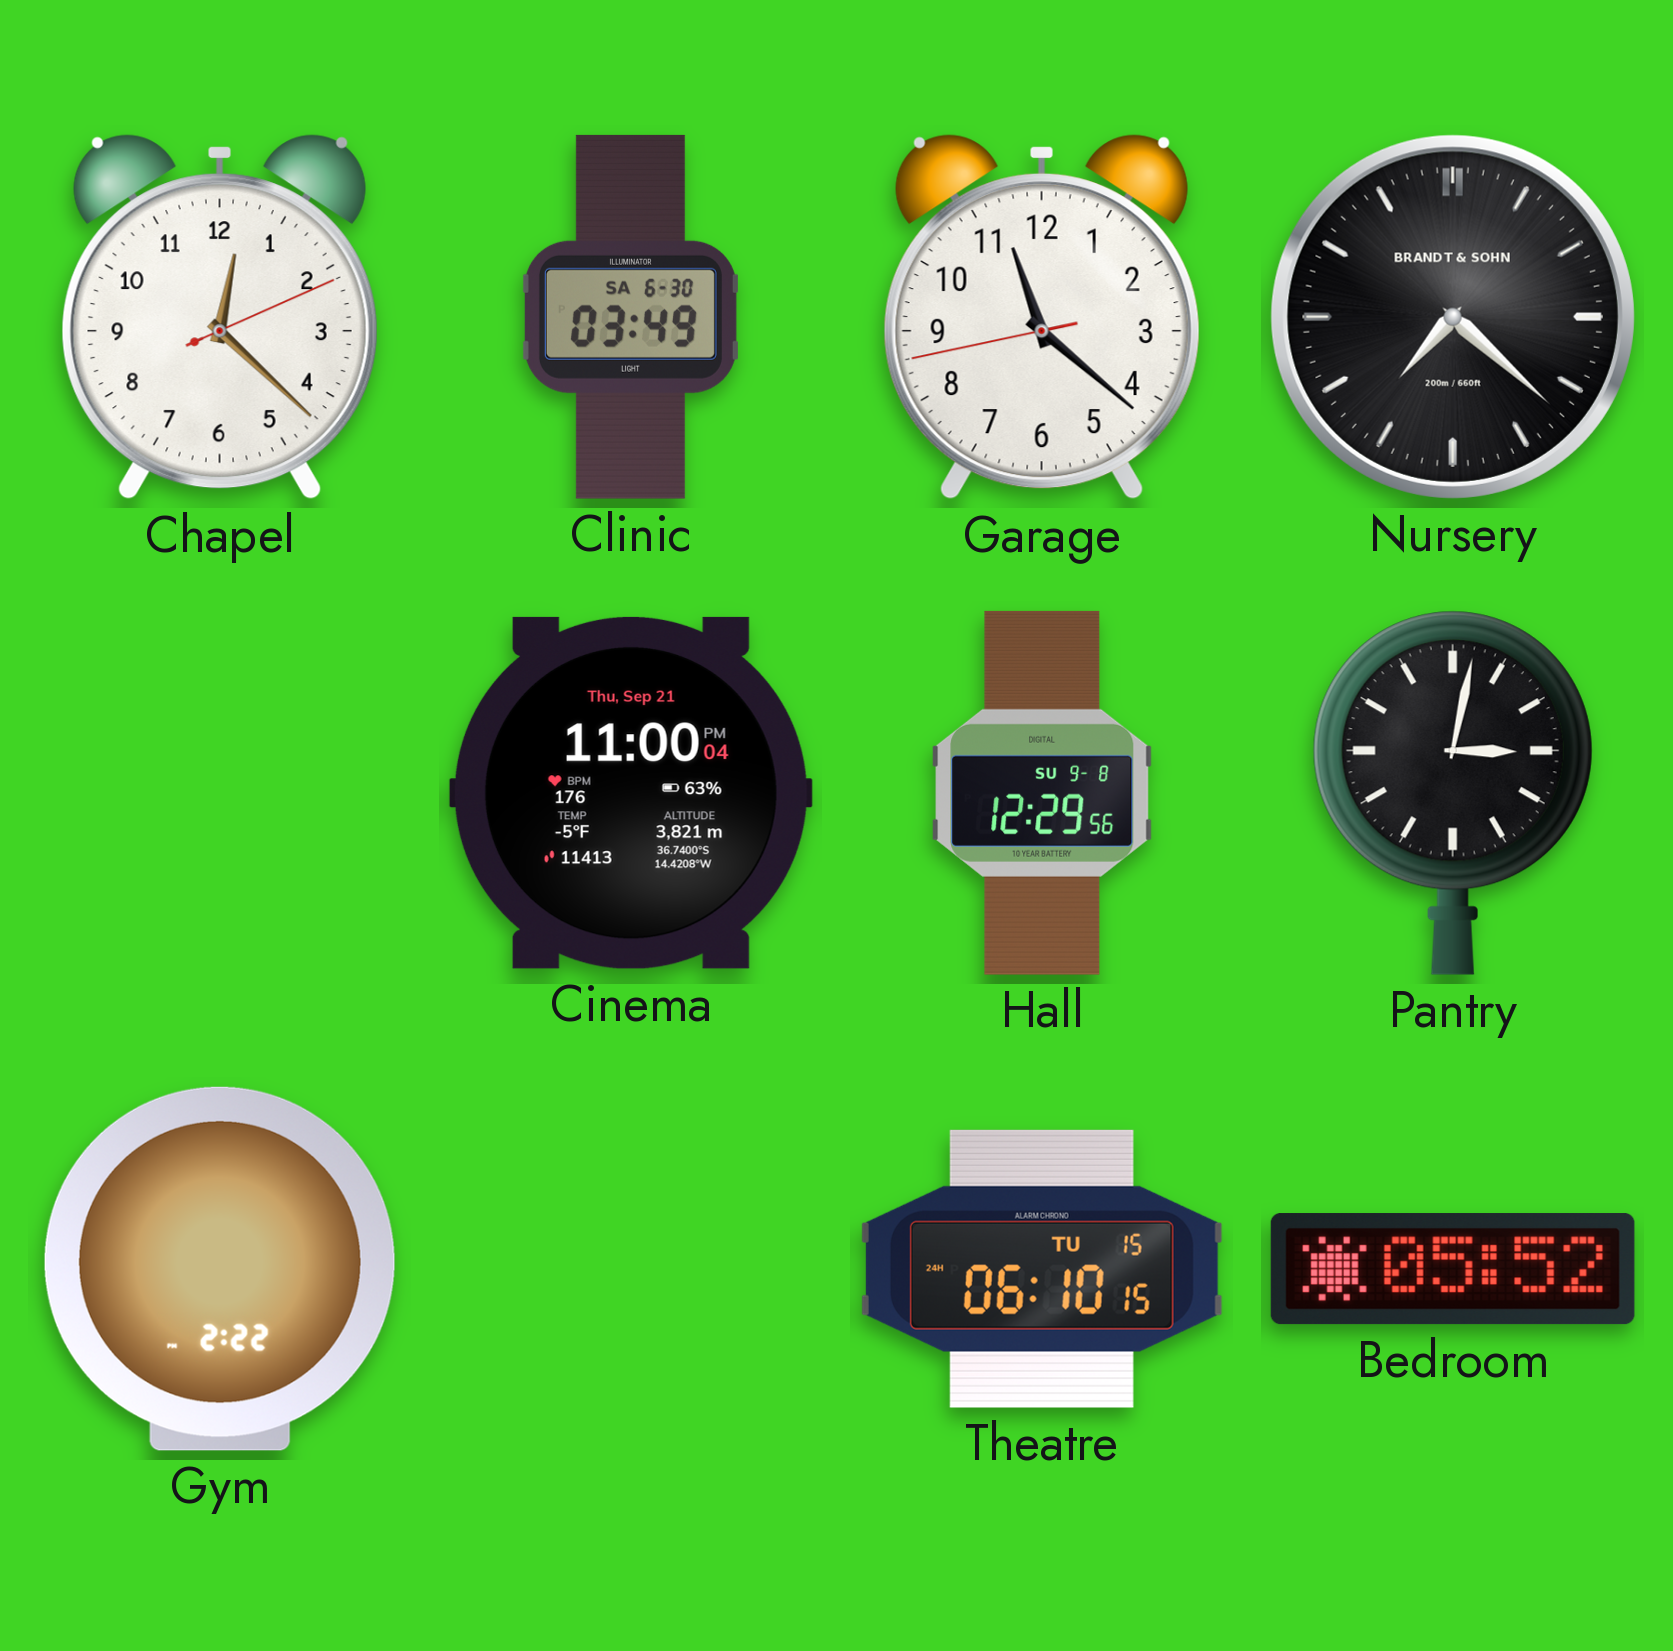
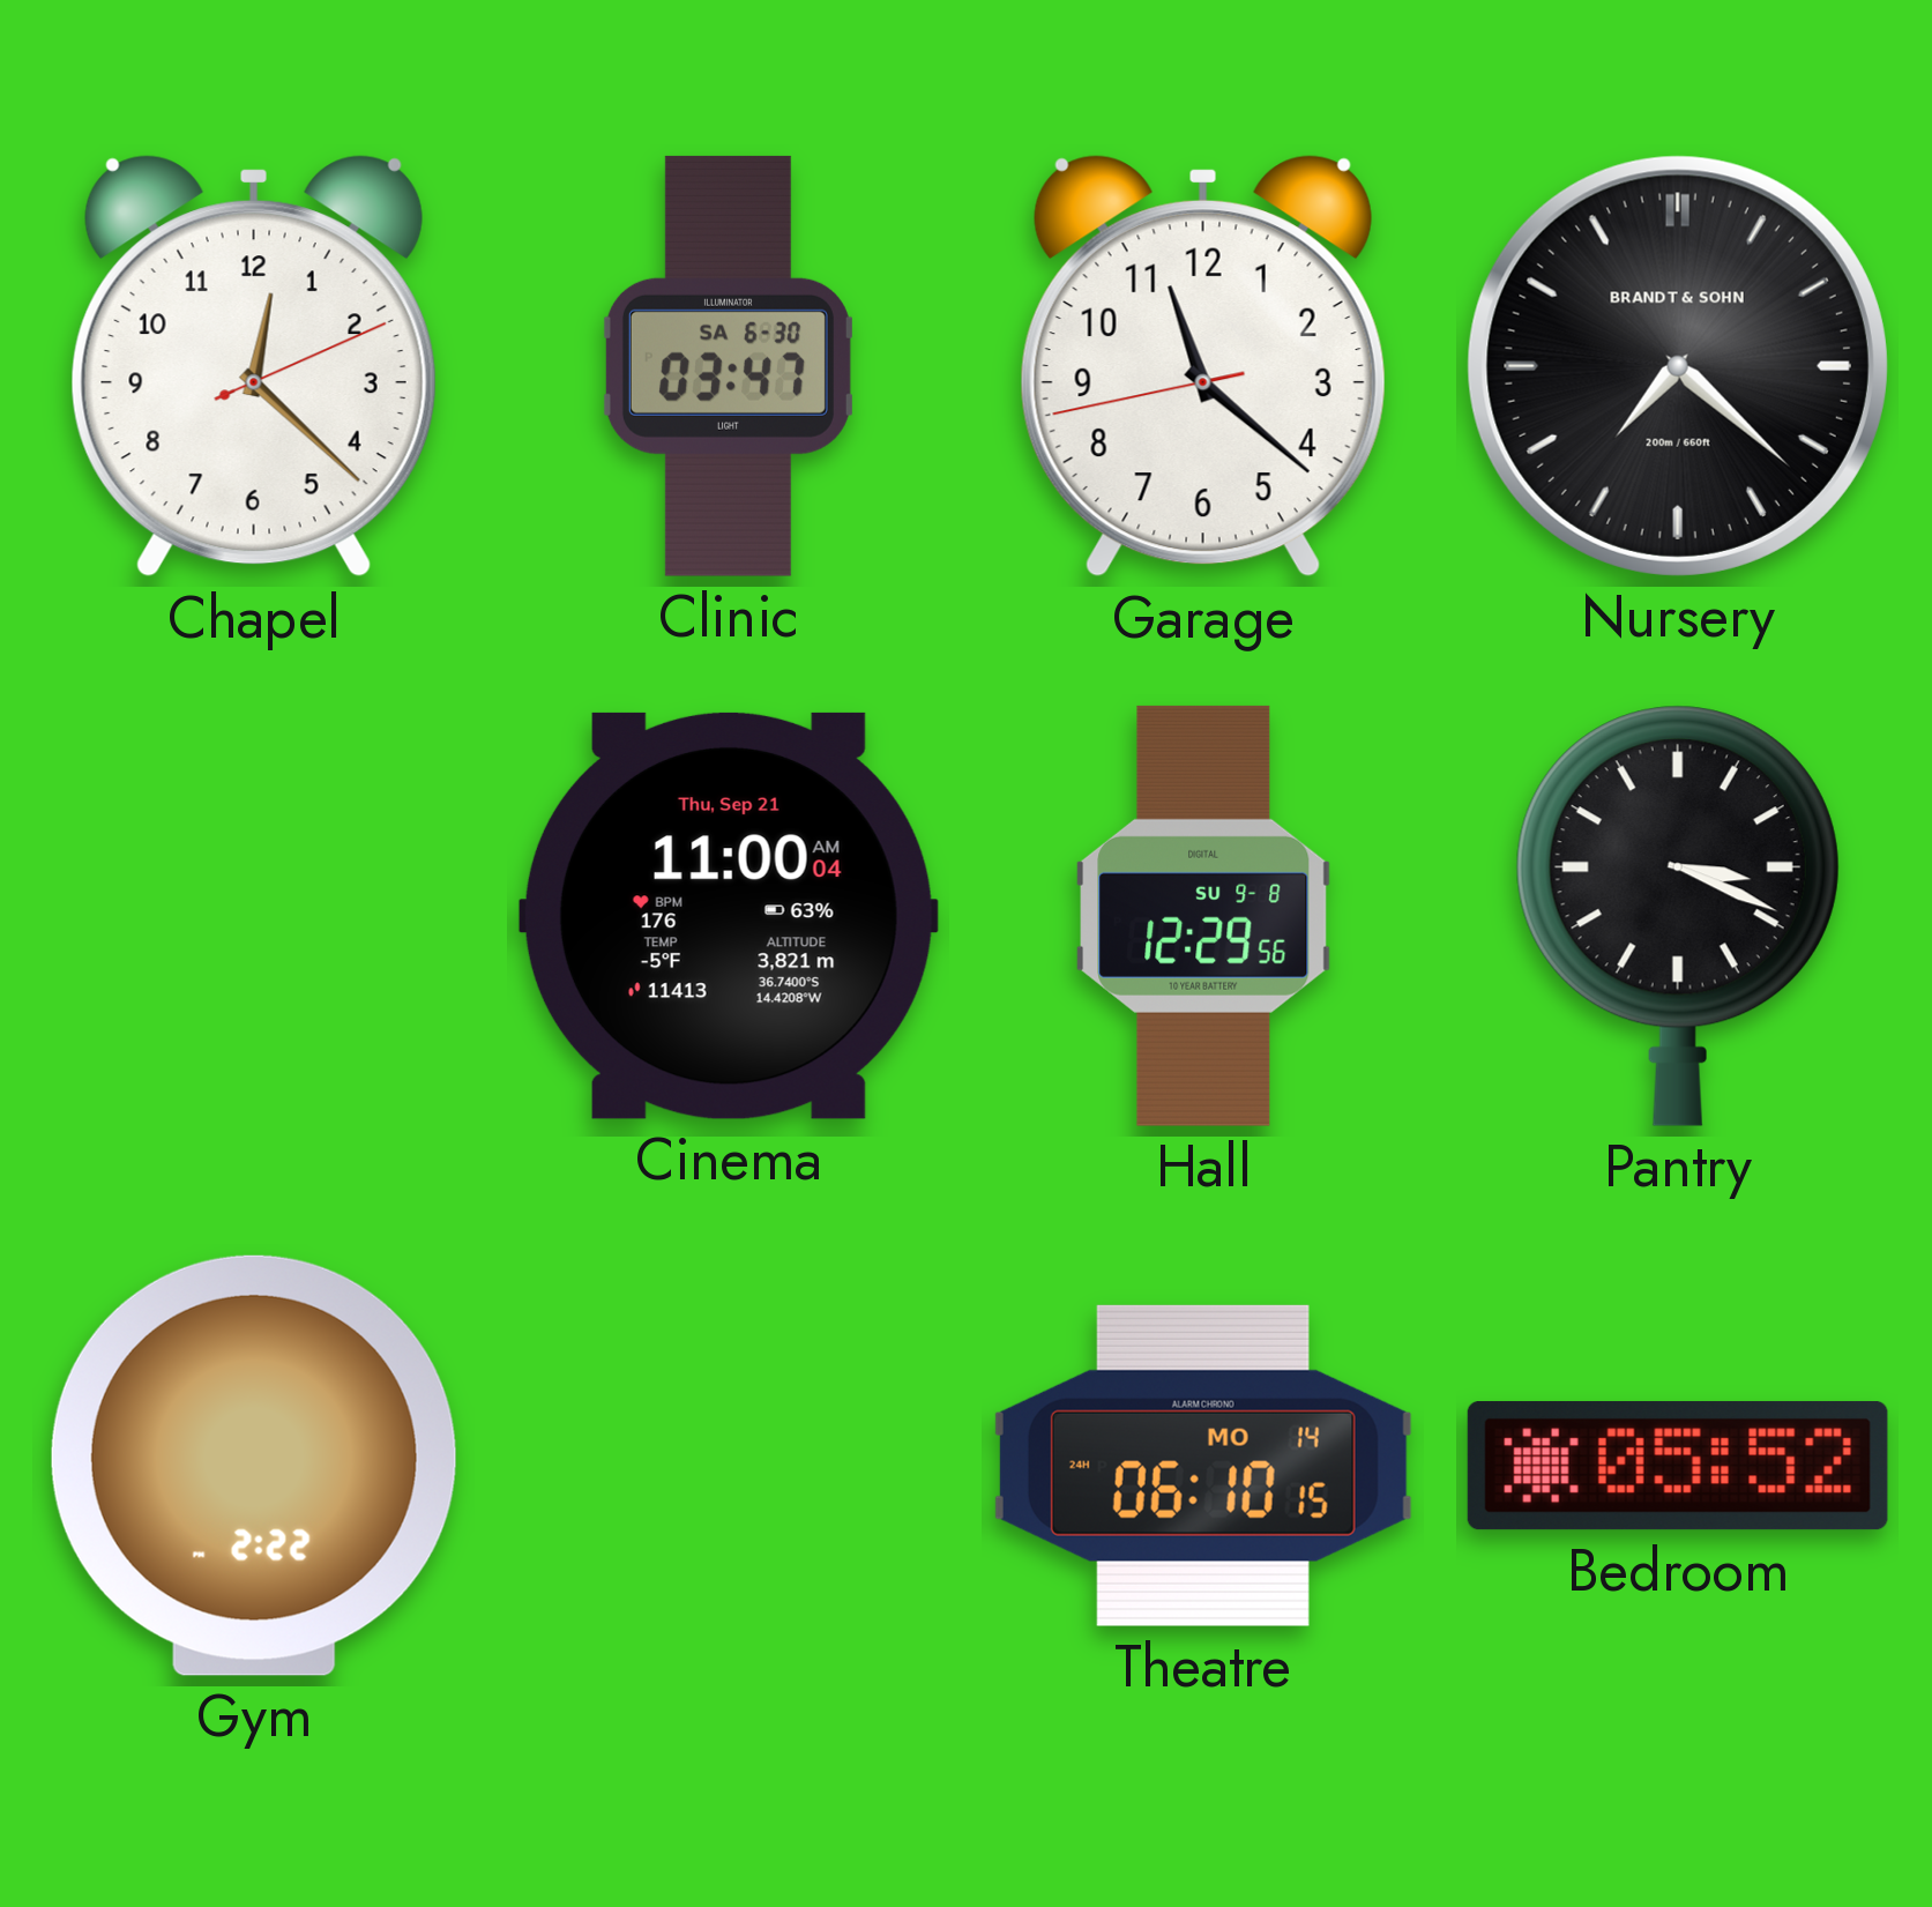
Clinic: 03:49 -> 03:47
Cinema: 11:00:04 PM -> 11:00:04 AM
Pantry: 3:02 -> 3:19
Theatre date: TU 15 -> MO 14
